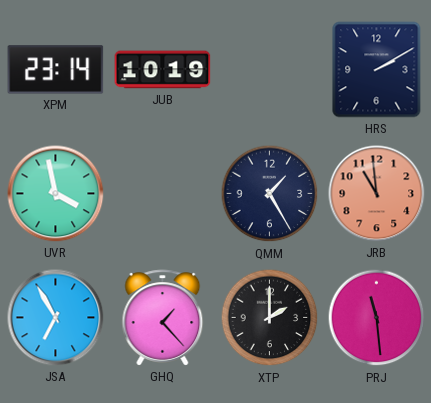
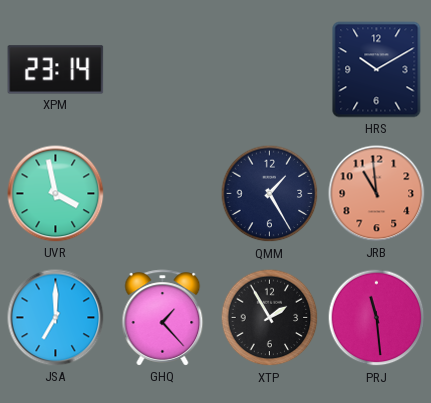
JUB: 10:19 -> none
HRS: 2:10 -> 10:10
JSA: 6:55 -> 7:00
XTP: 2:00 -> 1:55
